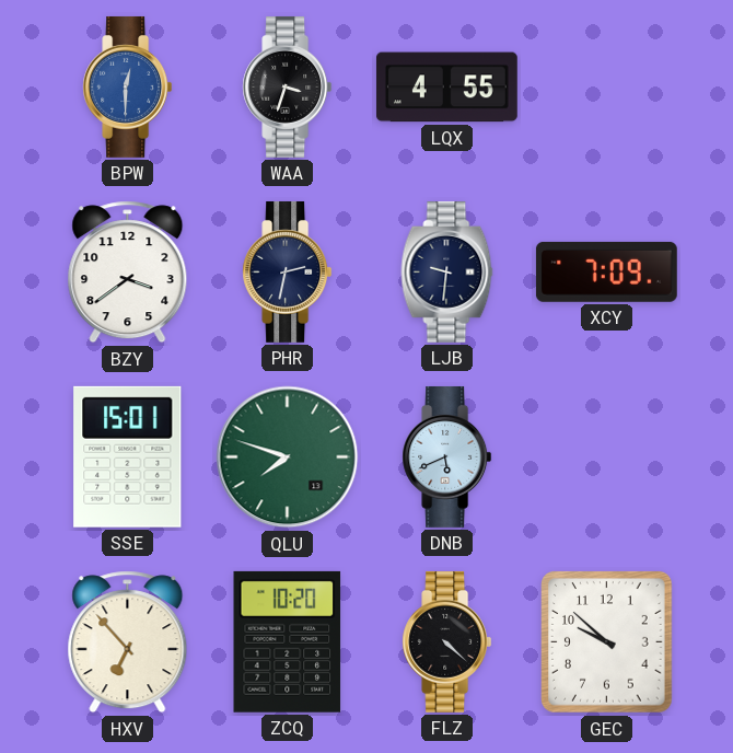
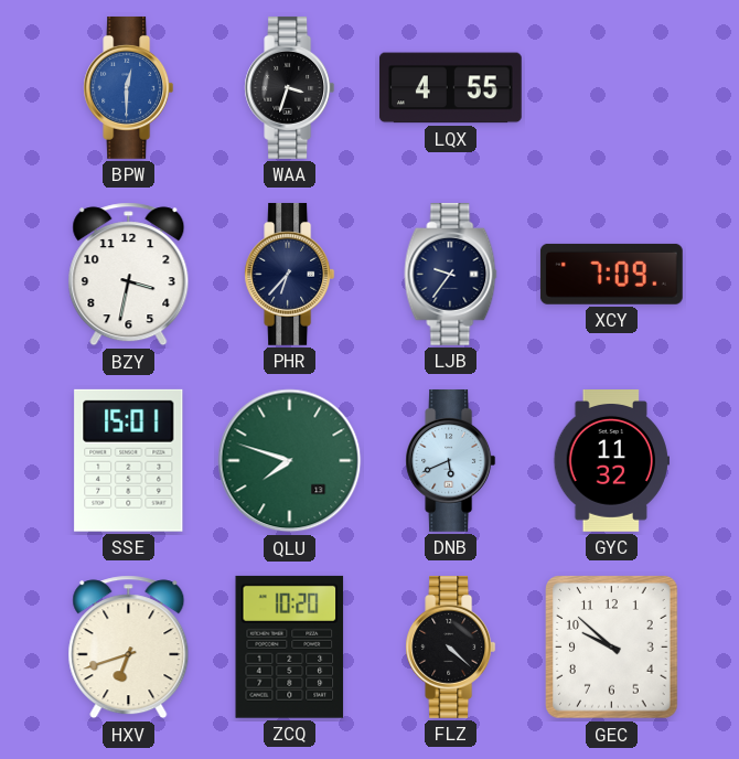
BZY: 3:39 -> 3:32
PHR: 2:32 -> 6:37
LJB: 9:31 -> 9:36
GYC: none -> 11:32
HXV: 6:53 -> 6:42
